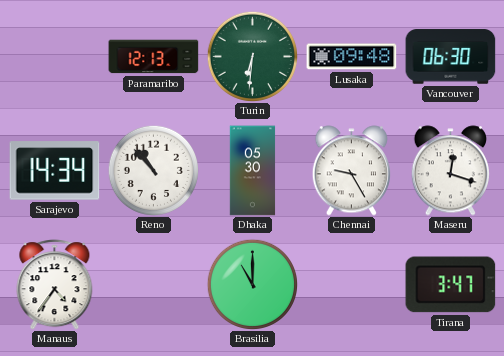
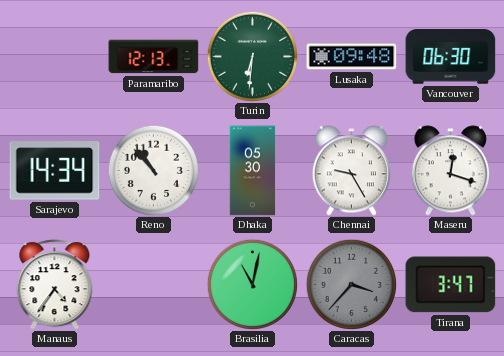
Brasilia: 11:00 -> 11:02
Caracas: none -> 3:37
